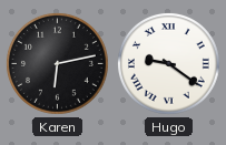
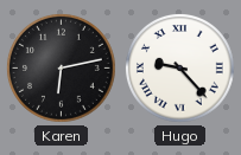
Hugo: 9:21 -> 9:23
